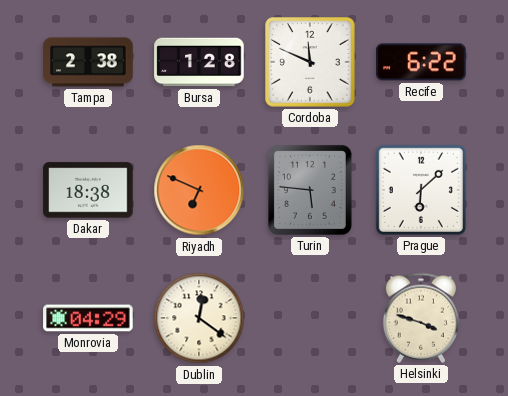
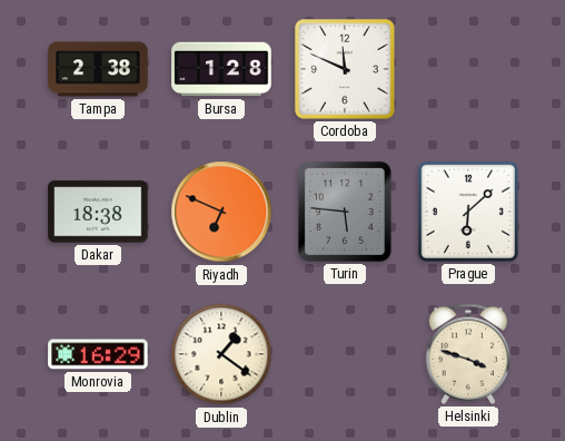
Recife: 6:22 -> none
Monrovia: 04:29 -> 16:29
Dublin: 12:21 -> 1:21
